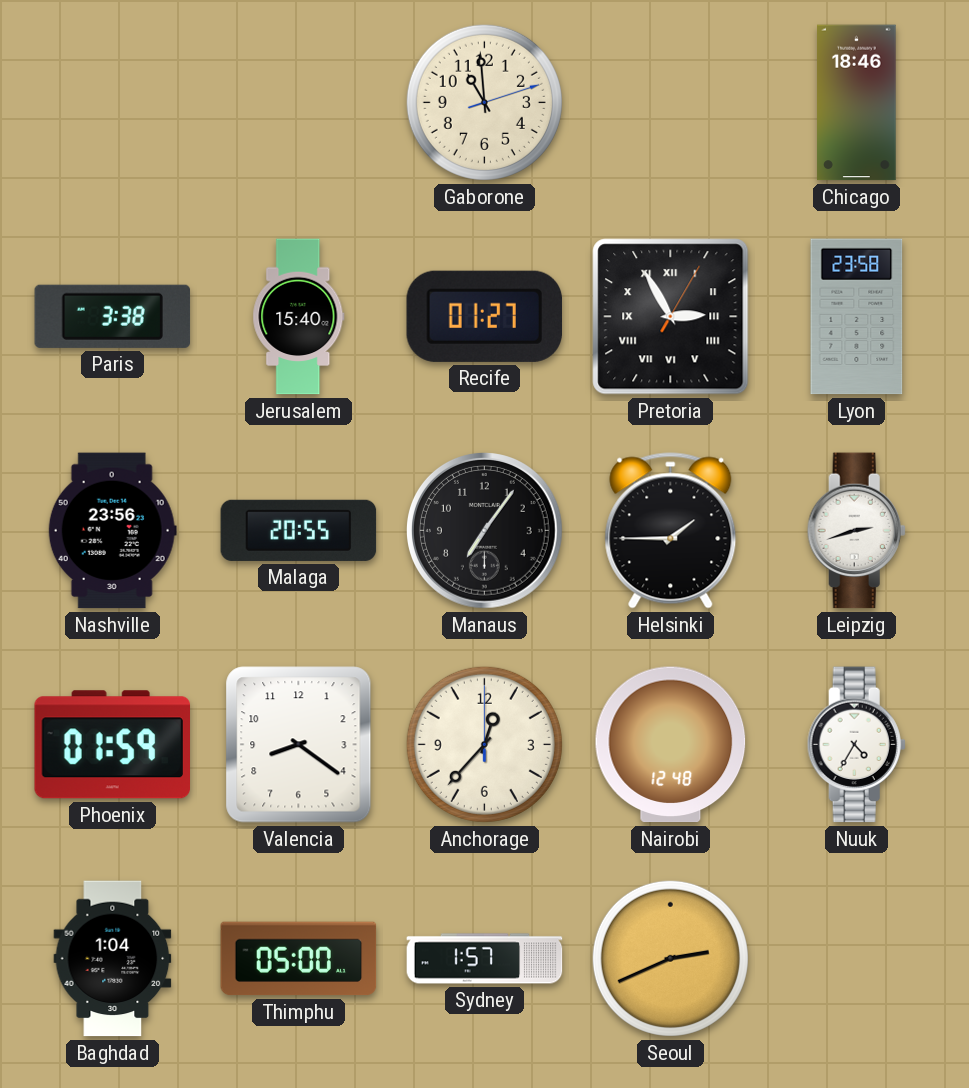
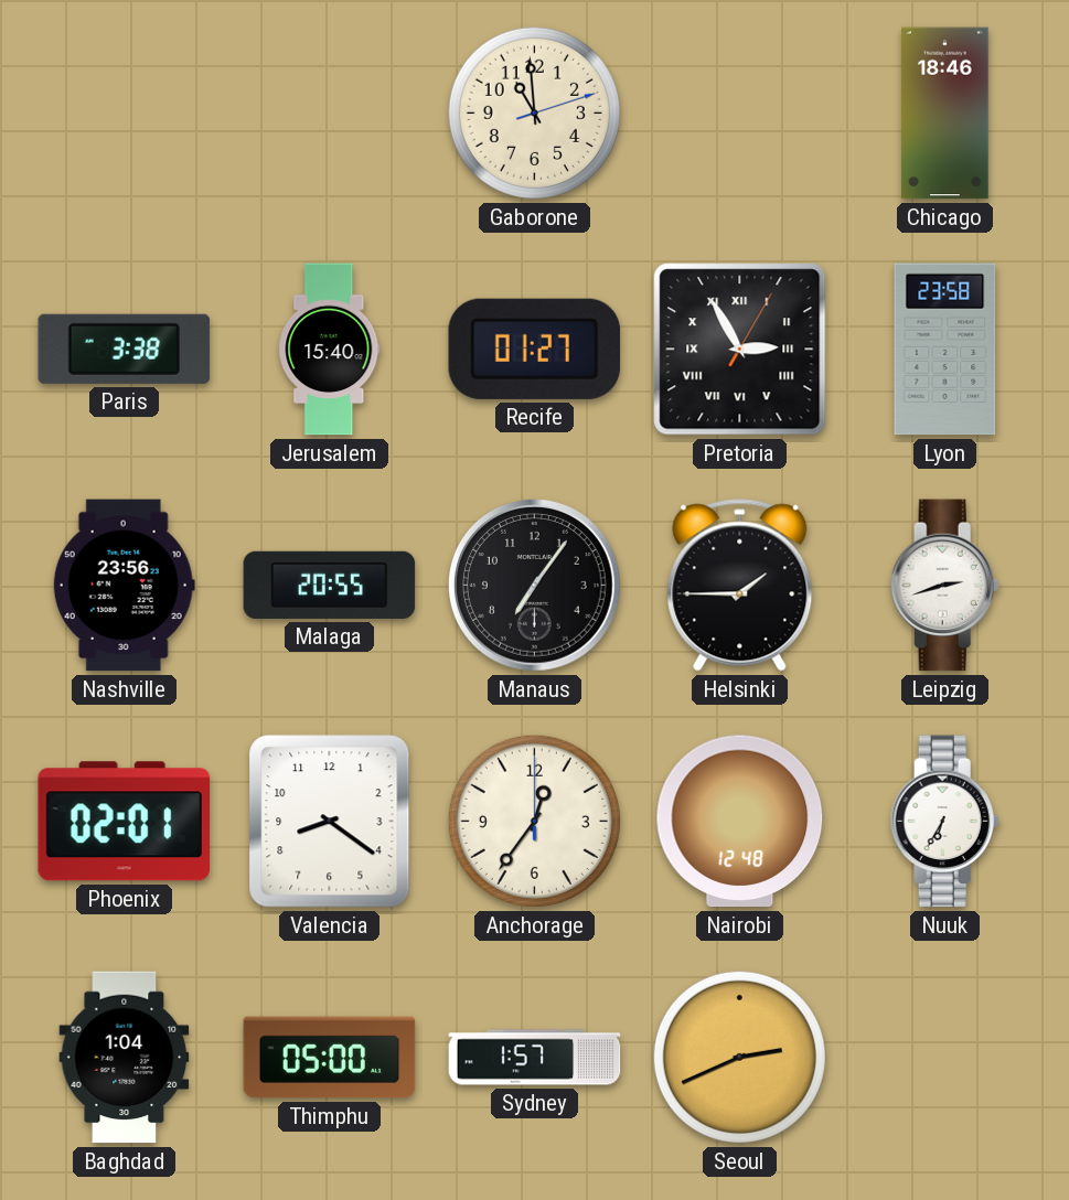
Phoenix: 01:59 -> 02:01
Anchorage: 12:37 -> 12:36
Nuuk: 4:35 -> 6:35
